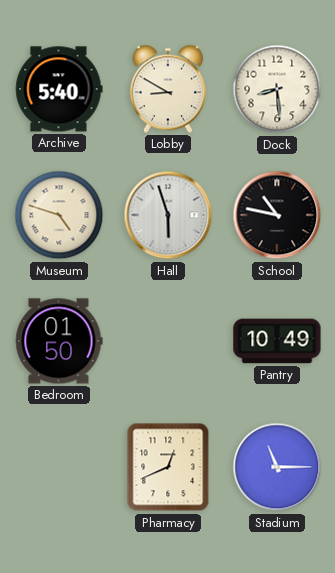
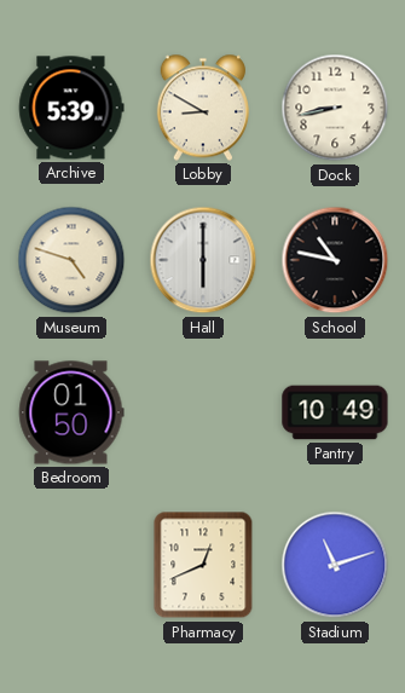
Archive: 5:40 -> 5:39
Dock: 8:29 -> 8:43
Hall: 5:57 -> 6:00
Stadium: 11:15 -> 11:12
